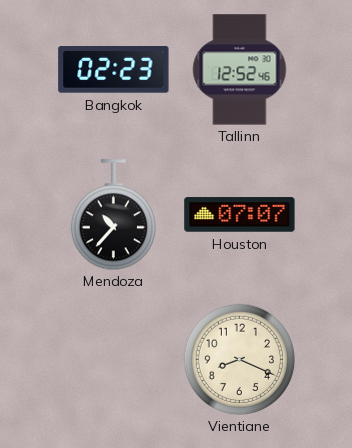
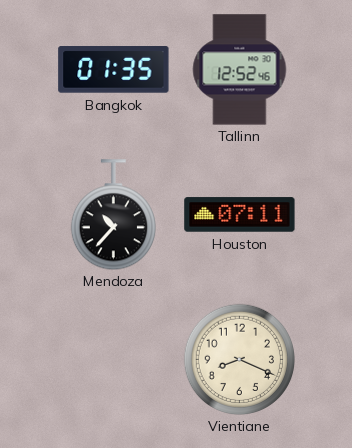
Bangkok: 02:23 -> 01:35
Houston: 07:07 -> 07:11
